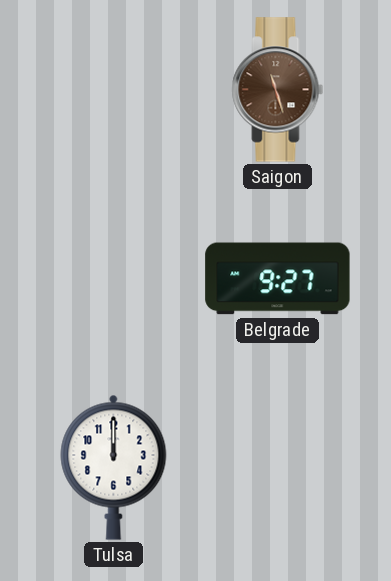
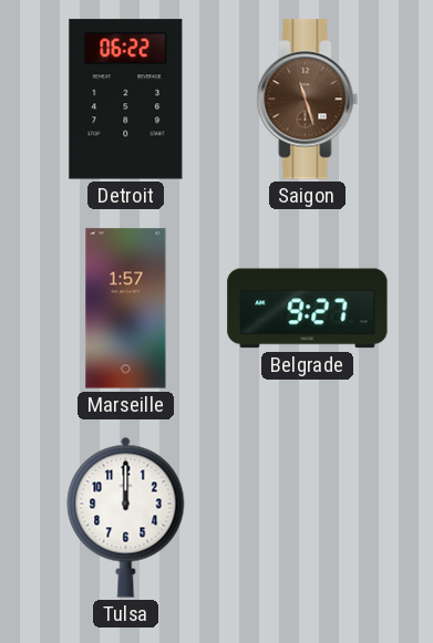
Detroit: none -> 06:22
Marseille: none -> 1:57
